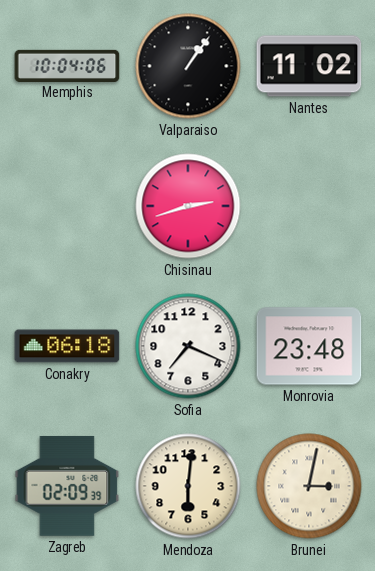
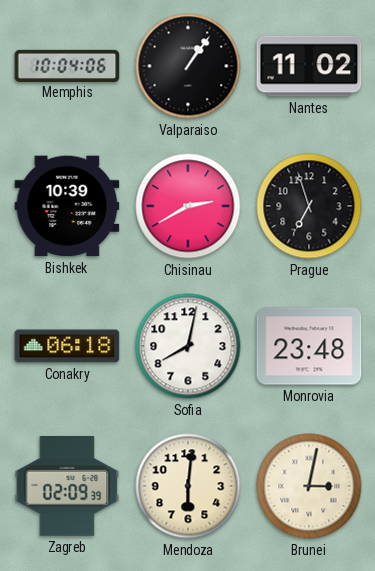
Bishkek: none -> 10:39
Chisinau: 2:42 -> 2:40
Prague: none -> 6:57
Sofia: 7:19 -> 8:02
